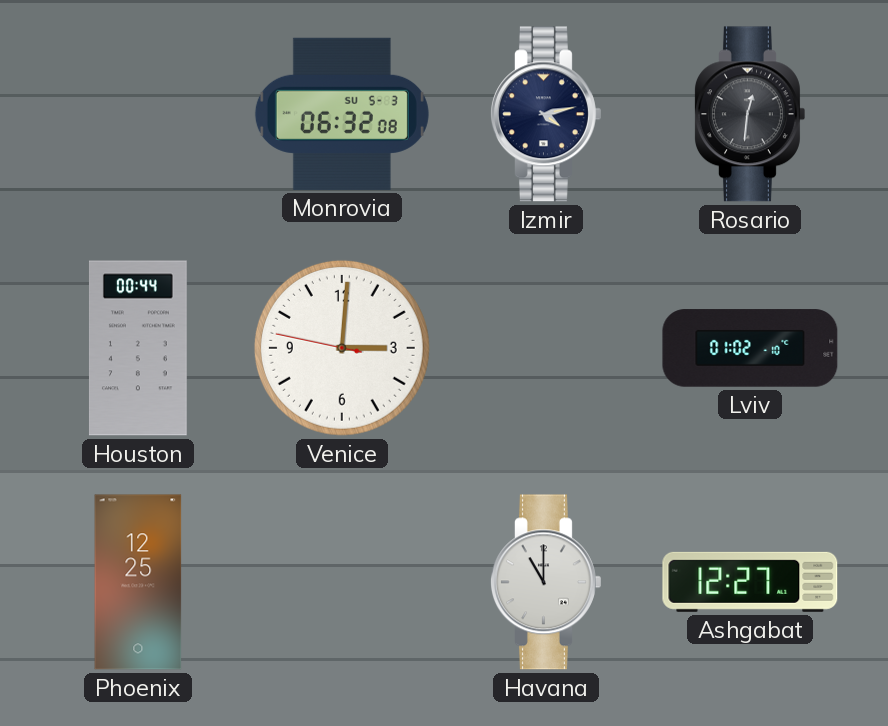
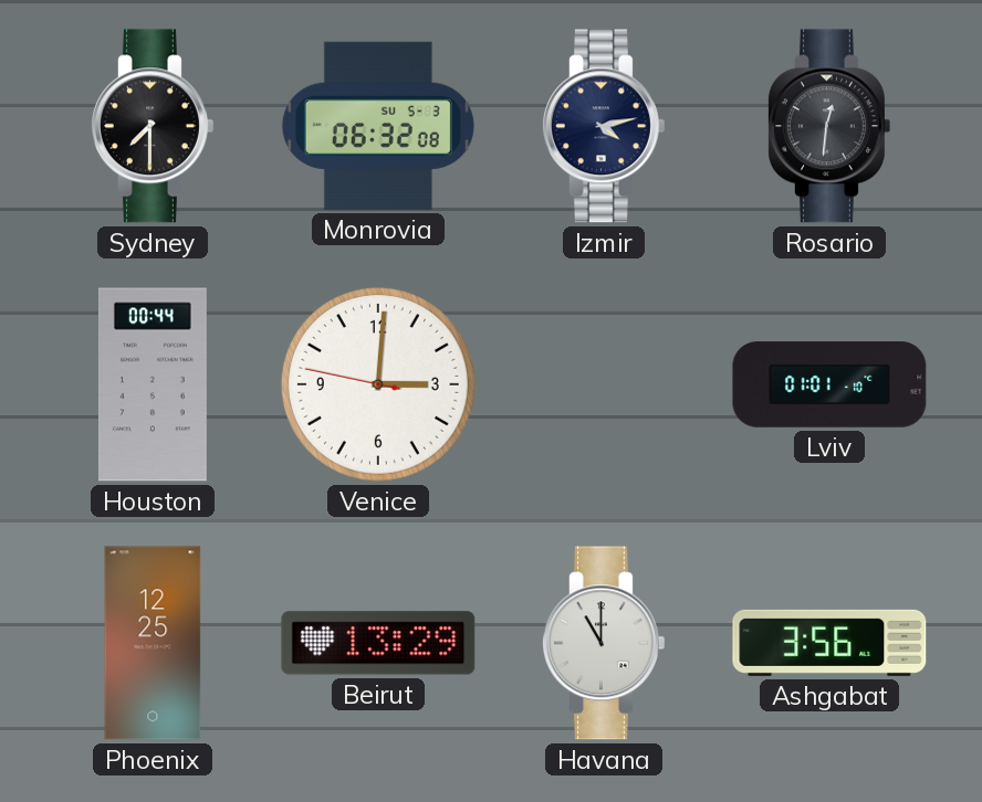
Sydney: none -> 7:30
Lviv: 01:02 -> 01:01
Beirut: none -> 13:29
Ashgabat: 12:27 -> 3:56
